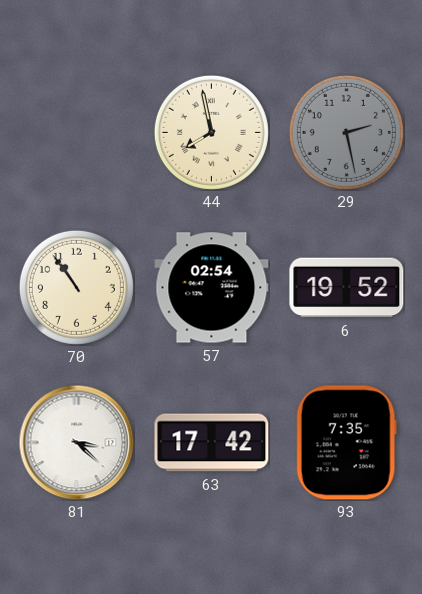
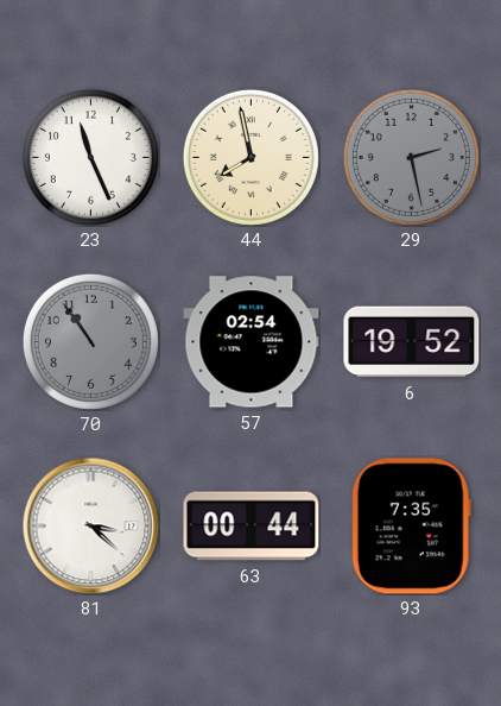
23: none -> 11:26
70 dial: cream -> grey
63: 17:42 -> 00:44
